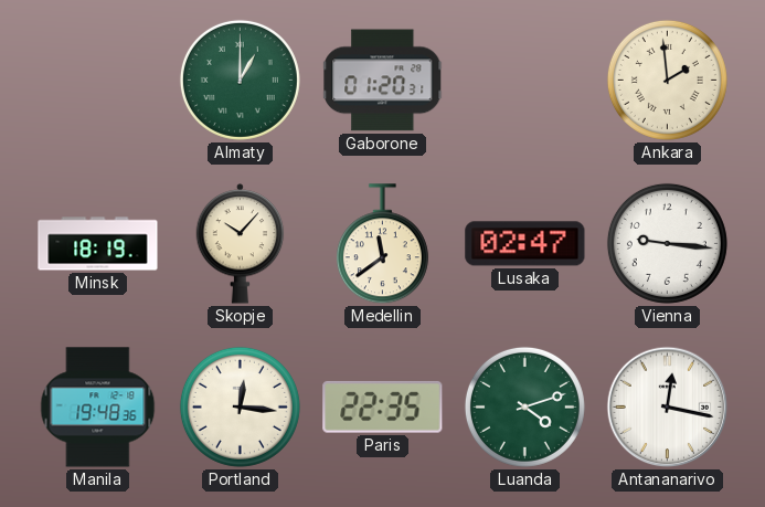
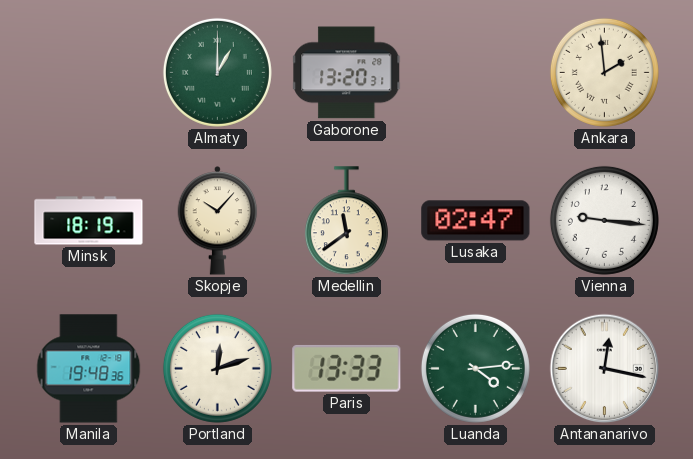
Gaborone: 01:20 -> 13:20
Portland: 12:16 -> 12:12
Paris: 22:35 -> 13:33
Luanda: 4:12 -> 4:14
